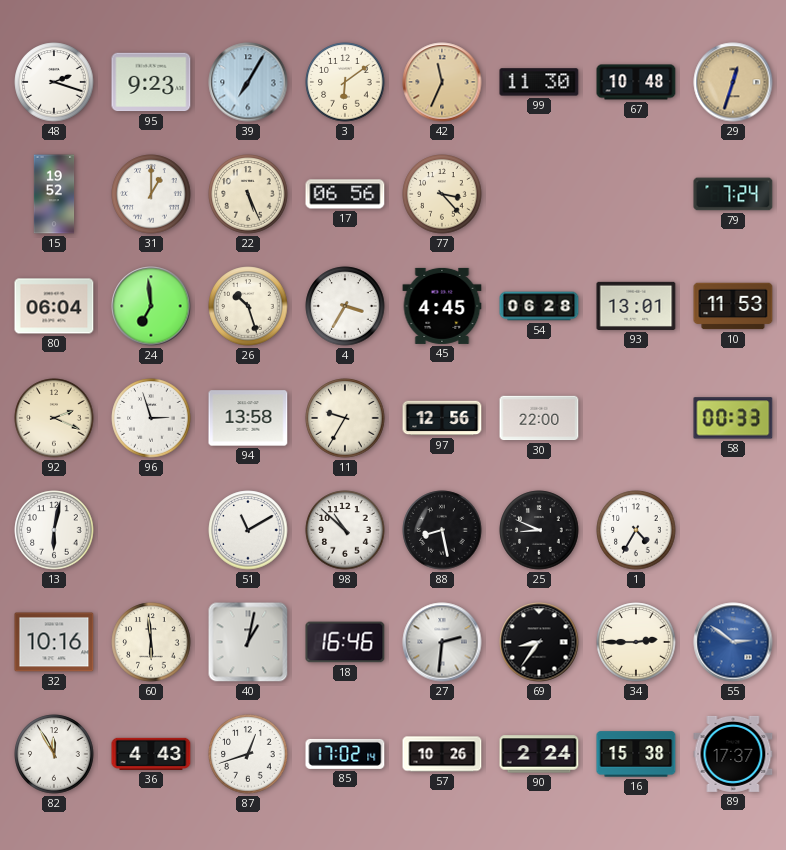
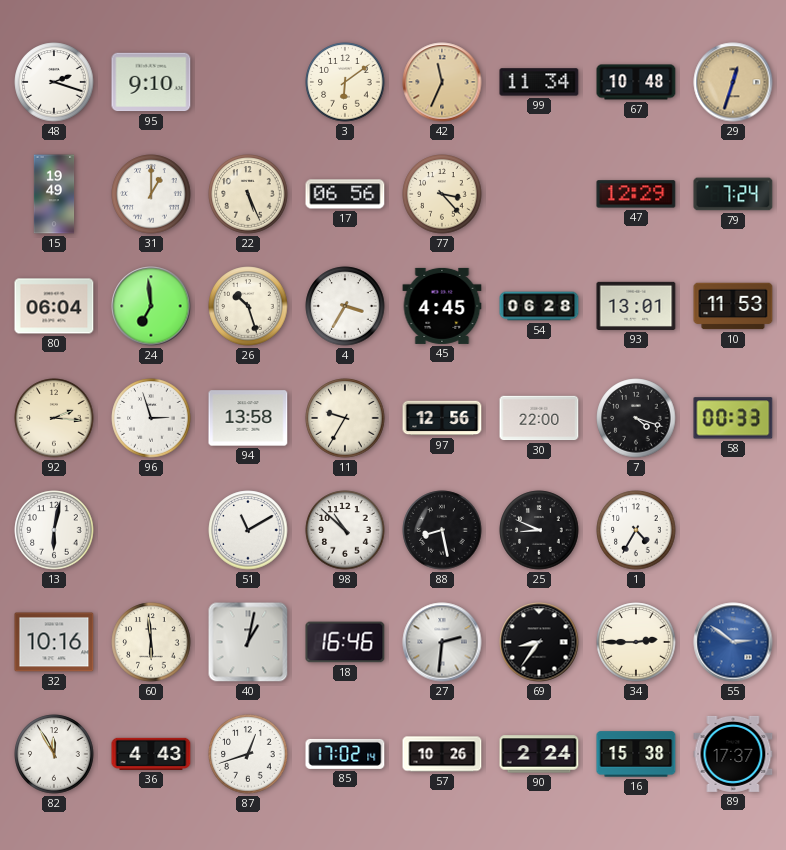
95: 9:23 -> 9:10
39: 7:05 -> none
99: 11:30 -> 11:34
15: 19:52 -> 19:49
47: none -> 12:29
92: 2:19 -> 2:16
7: none -> 4:18
